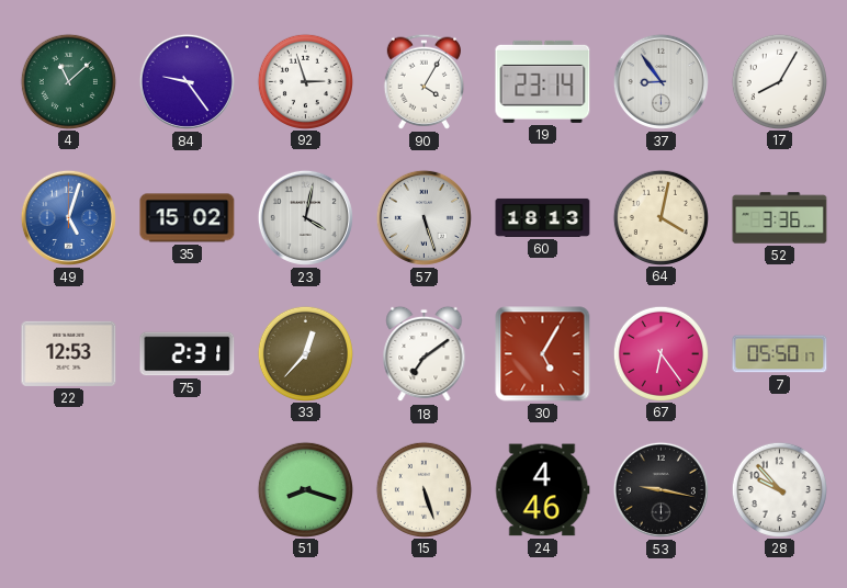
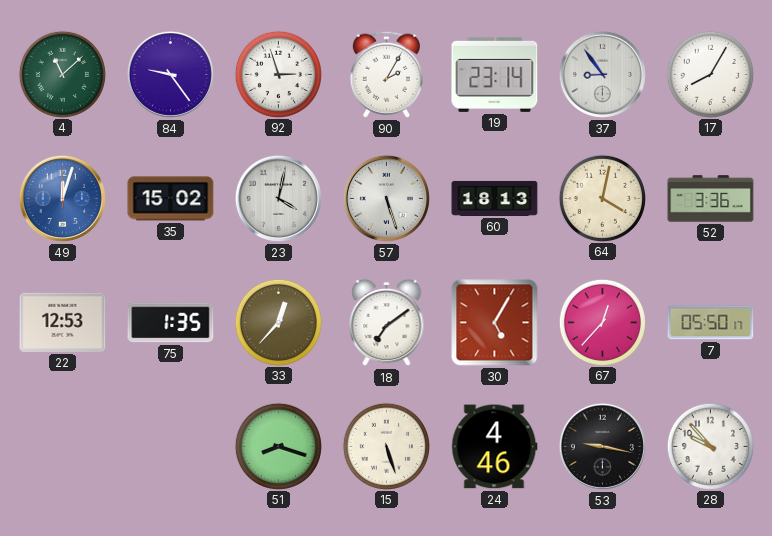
90: 4:05 -> 2:05
49: 5:03 -> 12:03
75: 2:31 -> 1:35
67: 6:24 -> 12:37
